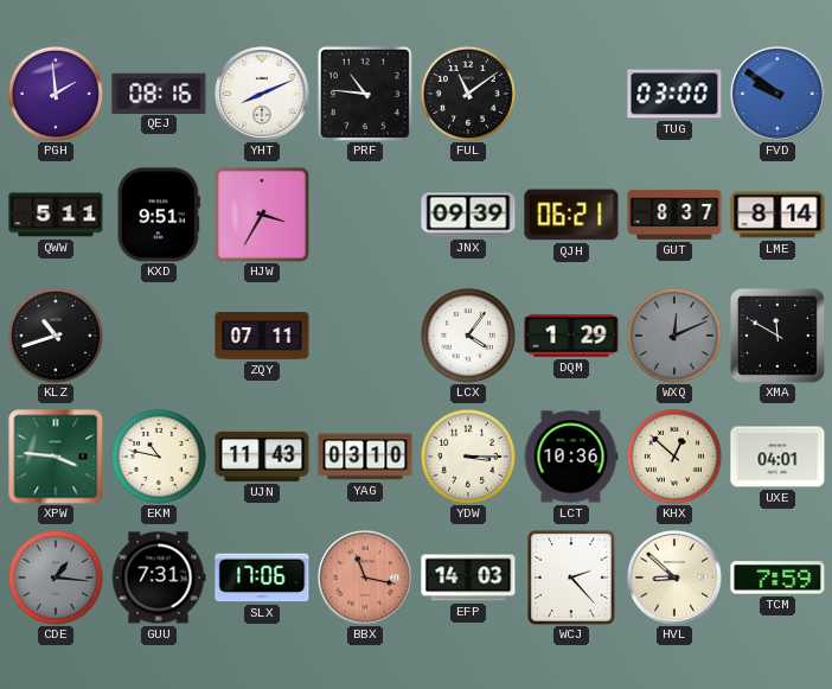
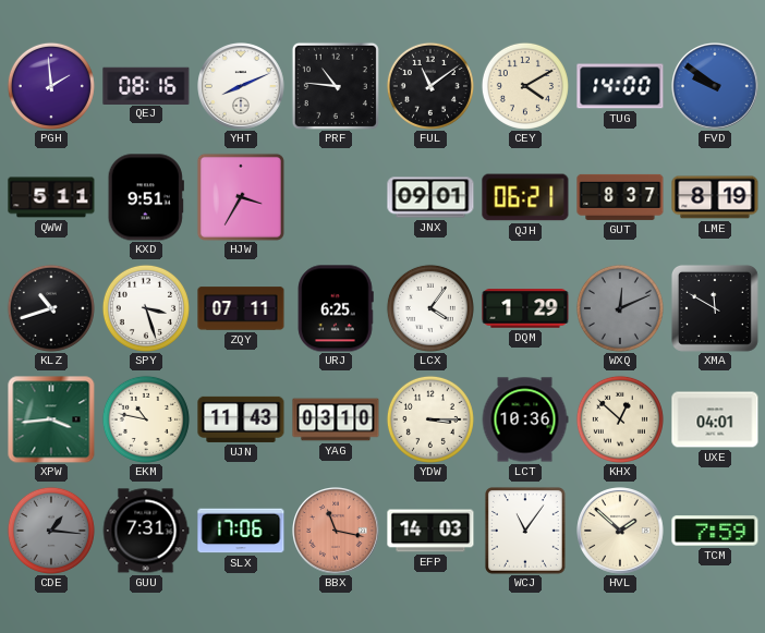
CEY: none -> 4:10
TUG: 03:00 -> 14:00
JNX: 09:39 -> 09:01
LME: 8:14 -> 8:19
SPY: none -> 3:27
URJ: none -> 6:25
XPW: 3:46 -> 3:44
WCJ: 2:23 -> 11:06
HVL: 8:52 -> 1:52
